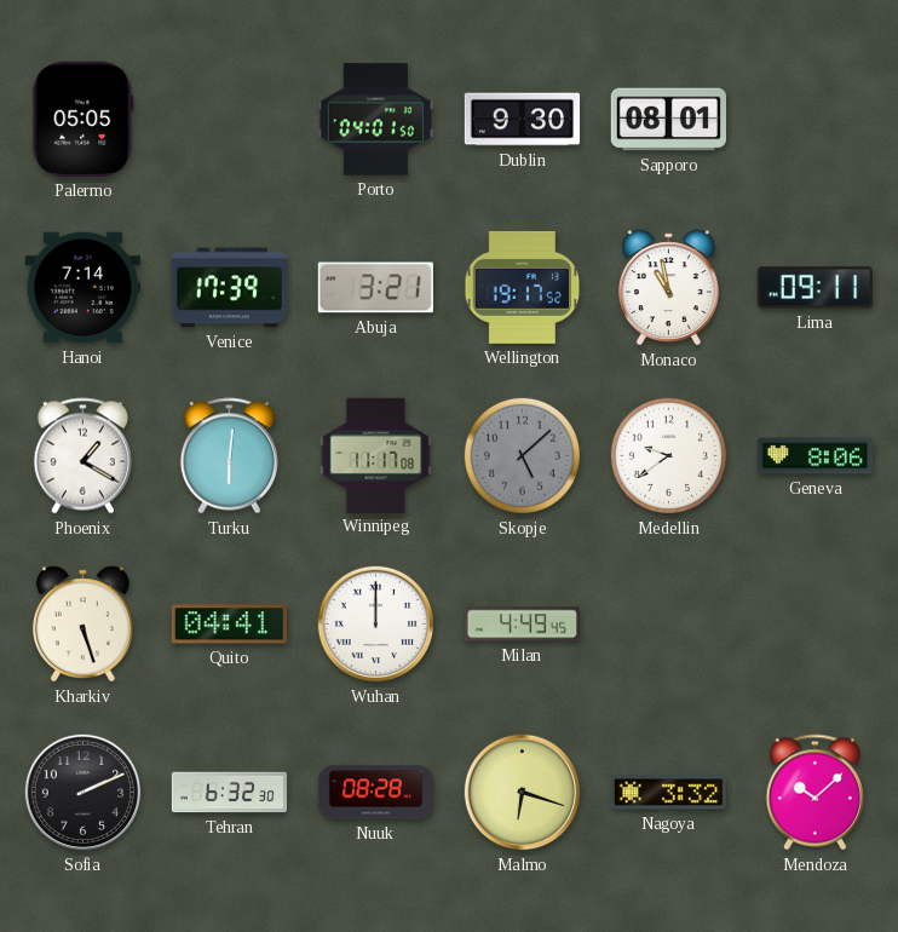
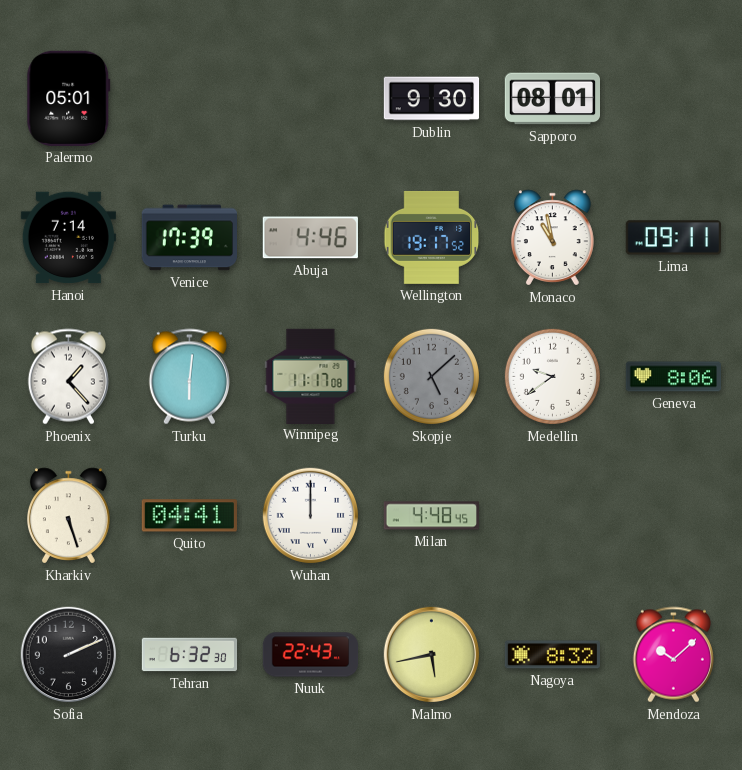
Palermo: 05:05 -> 05:01
Porto: 04:01 -> none
Abuja: 3:21 -> 4:46
Phoenix: 1:20 -> 1:23
Milan: 4:49 -> 4:48
Nuuk: 08:28 -> 22:43
Malmo: 6:18 -> 5:43
Nagoya: 3:32 -> 8:32
